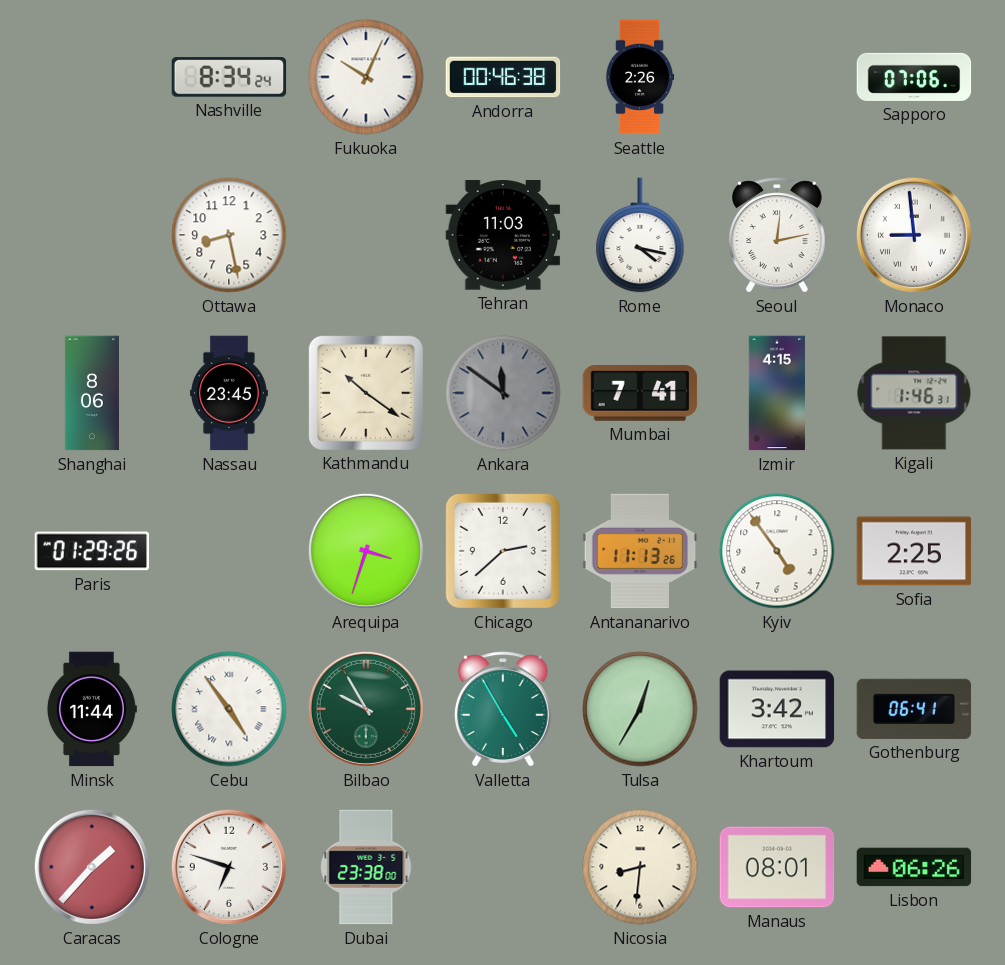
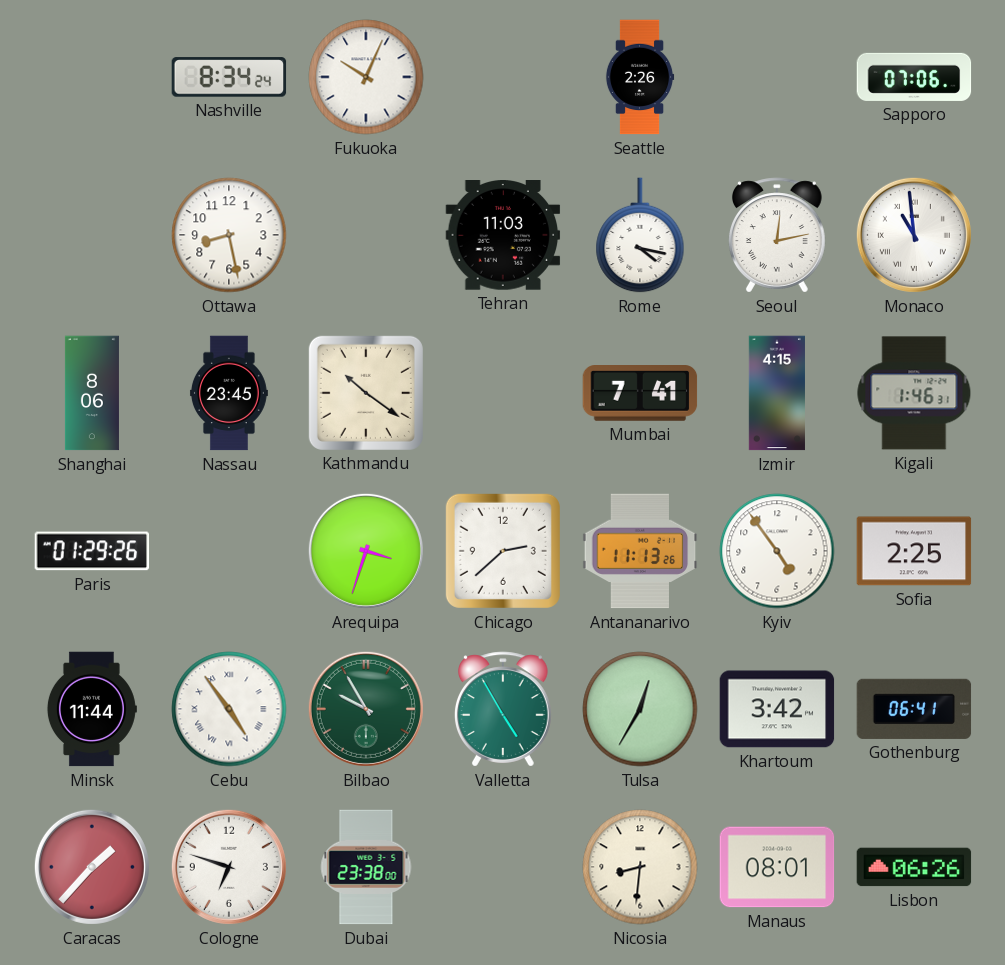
Andorra: 00:46 -> none
Monaco: 8:59 -> 10:59
Ankara: 11:51 -> none
